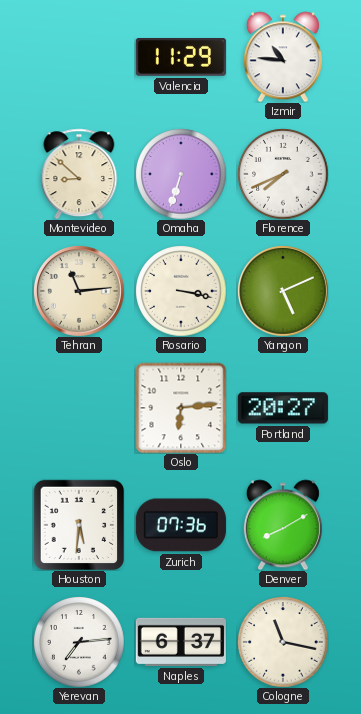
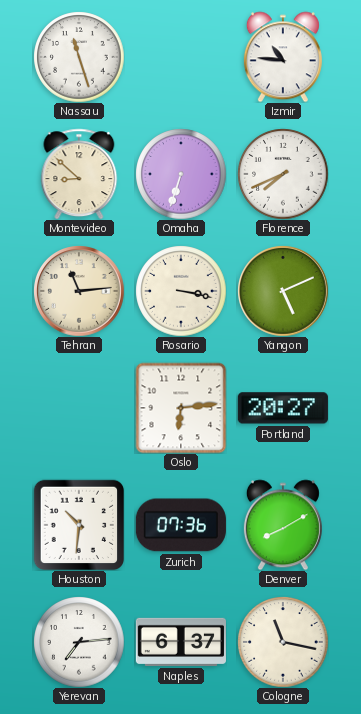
Nassau: none -> 11:27
Valencia: 11:29 -> none
Houston: 5:31 -> 10:31
